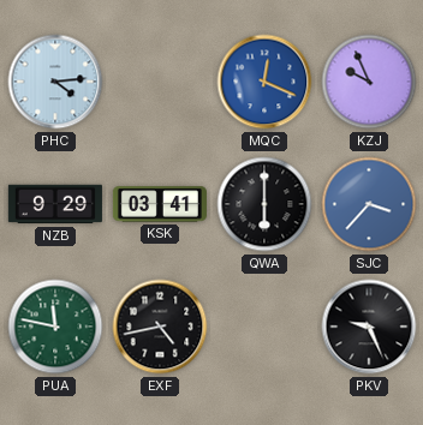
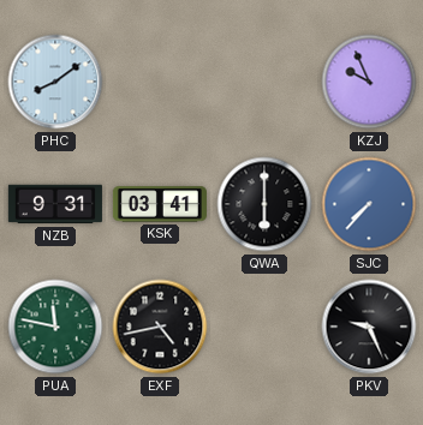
PHC: 4:14 -> 8:09
MQC: 12:19 -> none
NZB: 9:29 -> 9:31
SJC: 3:37 -> 7:37
